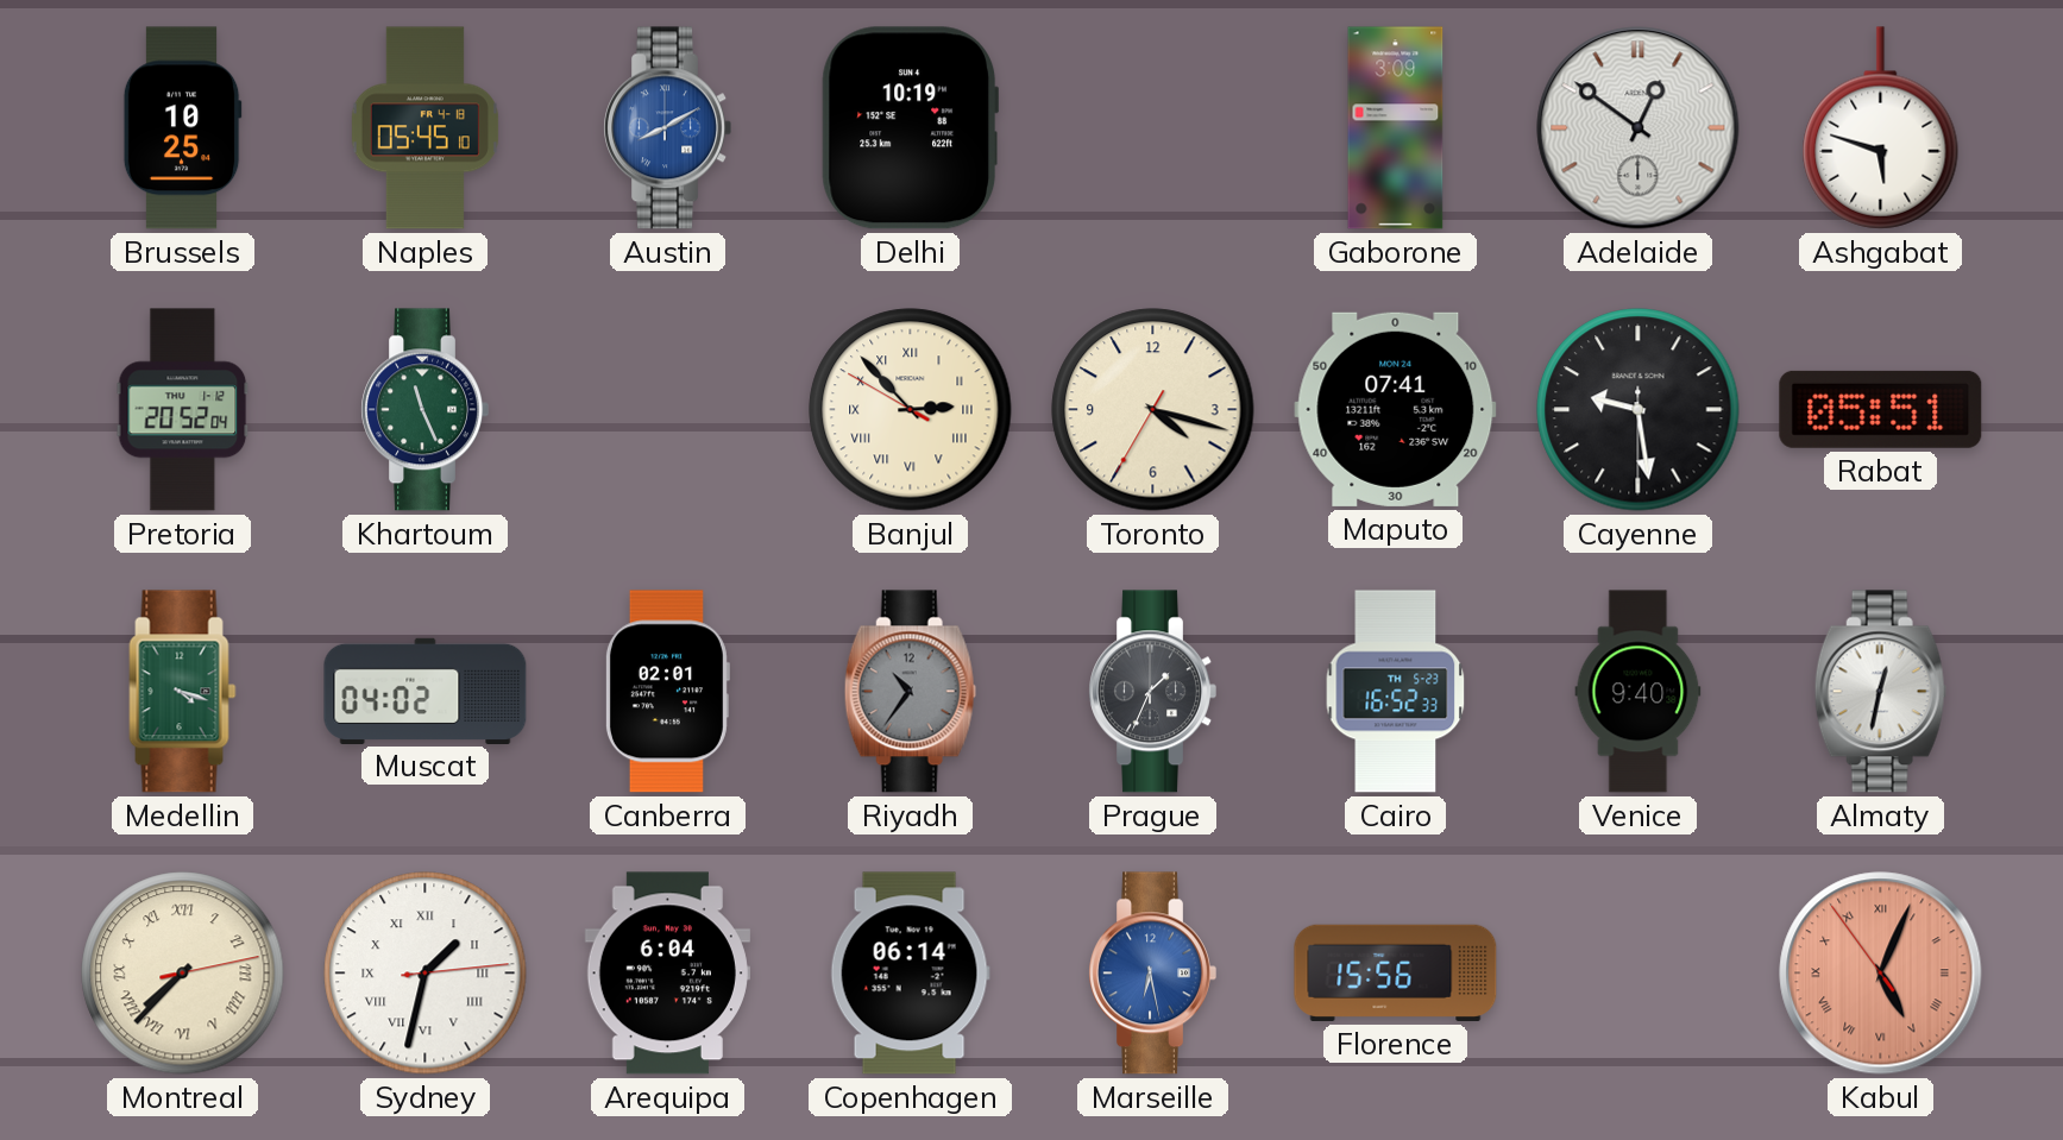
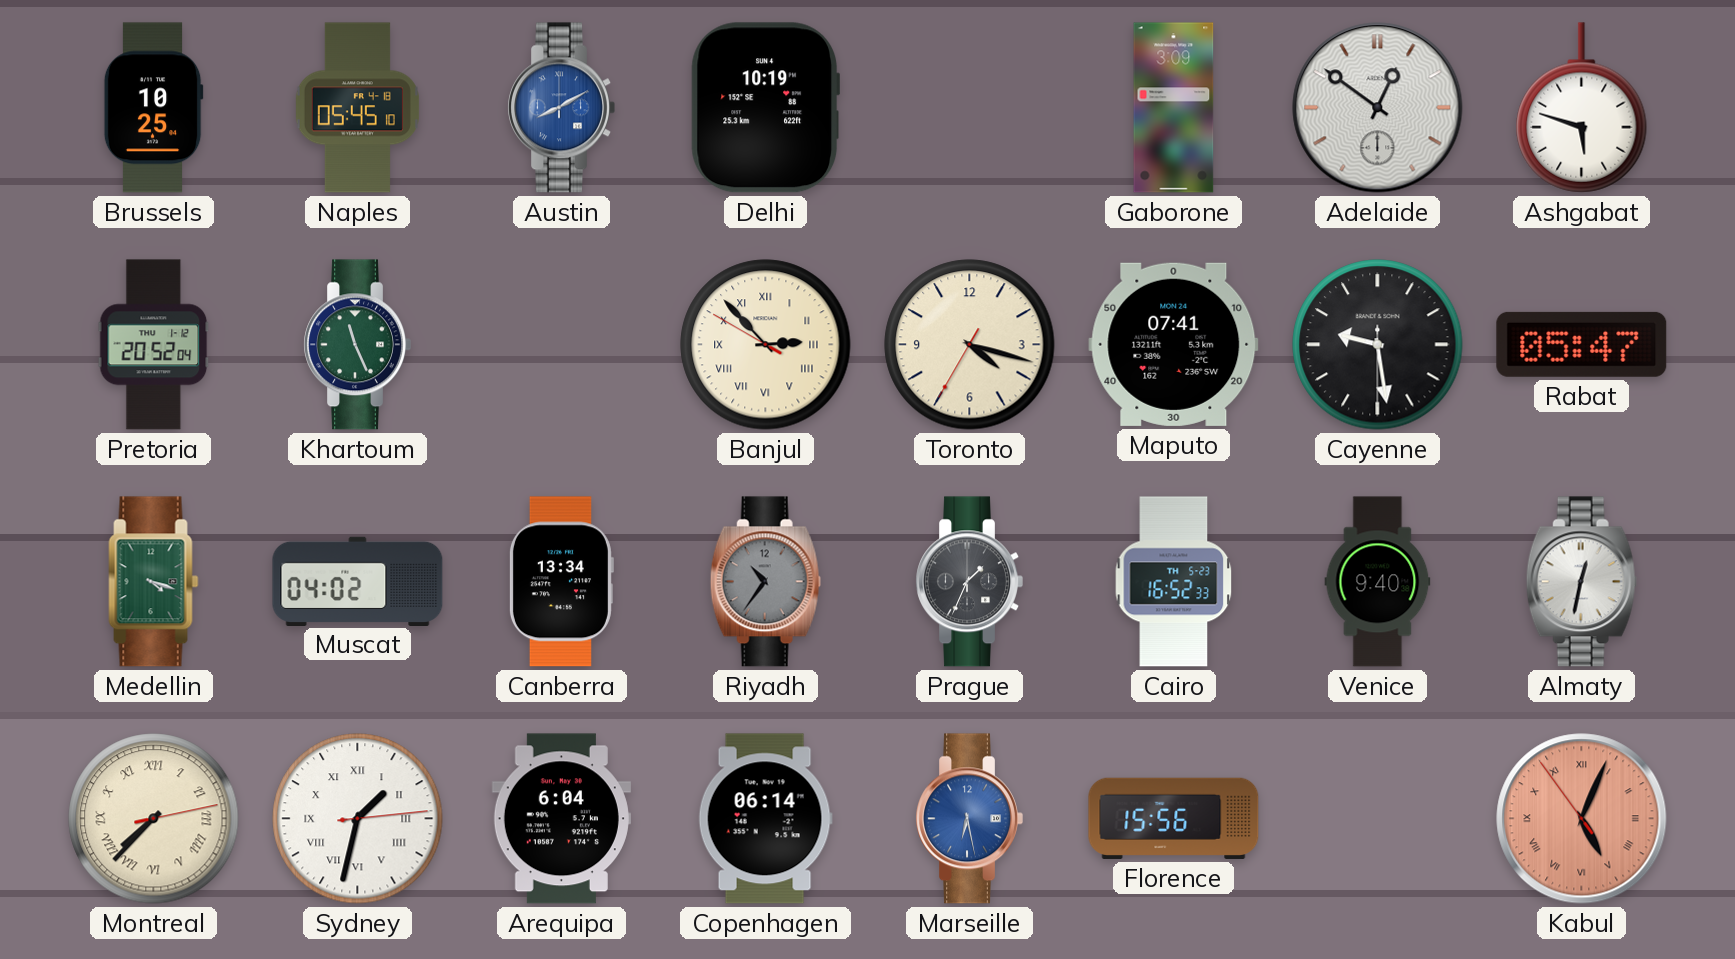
Rabat: 05:51 -> 05:47
Canberra: 02:01 -> 13:34
